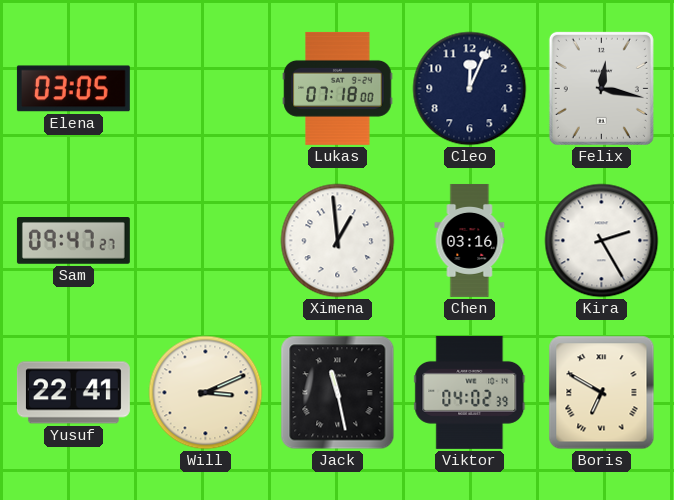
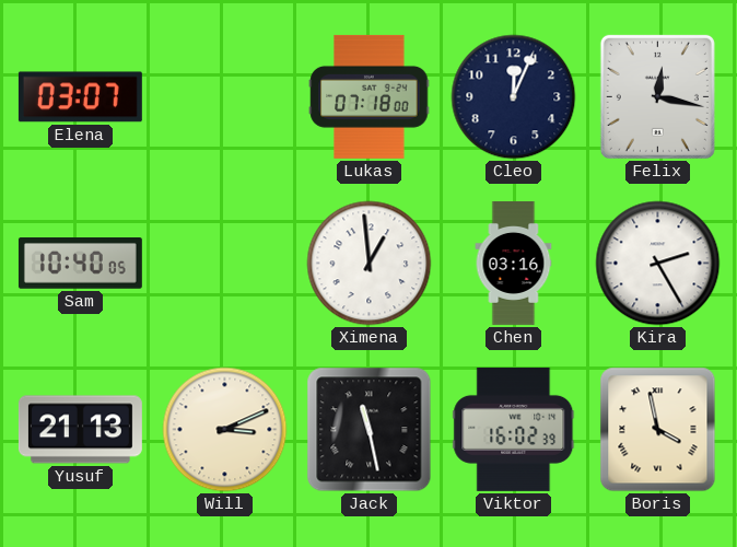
Elena: 03:05 -> 03:07
Sam: 09:47 -> 10:40
Yusuf: 22:41 -> 21:13
Viktor: 04:02 -> 16:02
Boris: 6:50 -> 3:58
